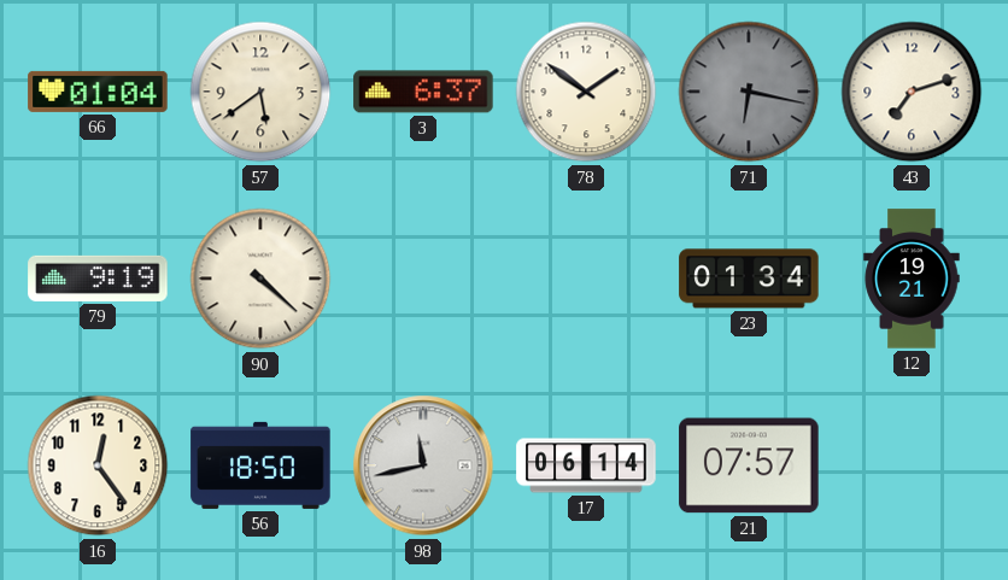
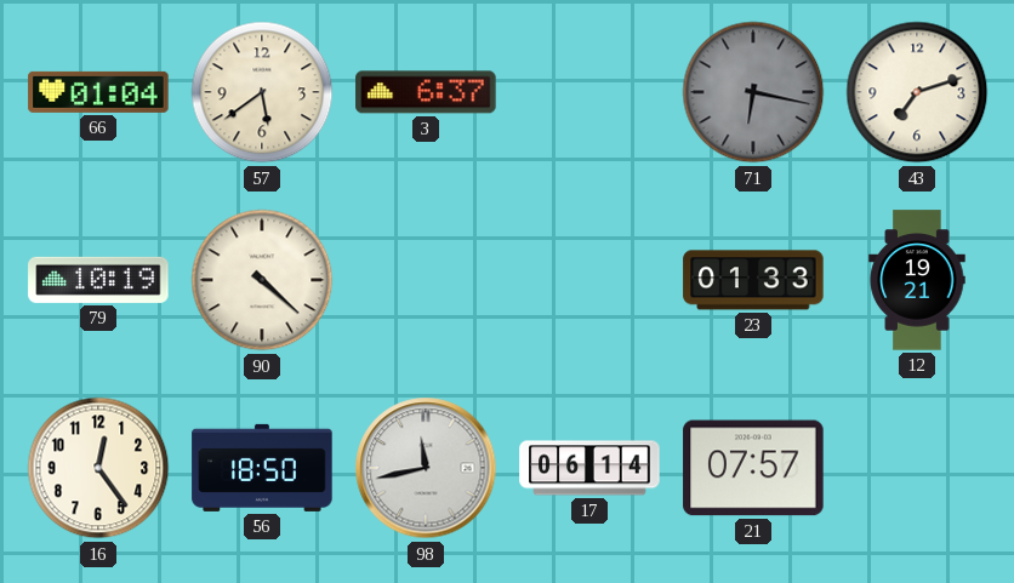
78: 1:51 -> none
79: 9:19 -> 10:19
23: 01:34 -> 01:33
